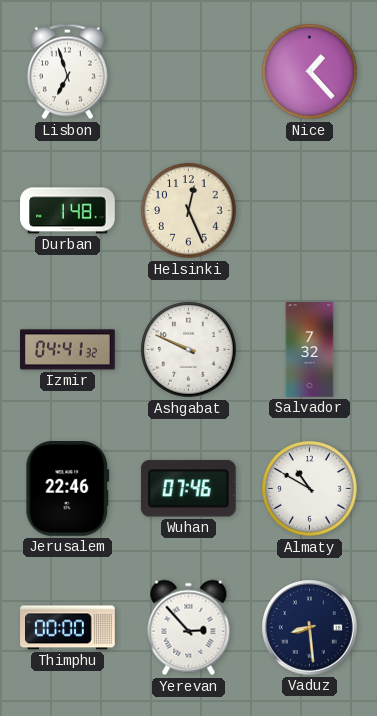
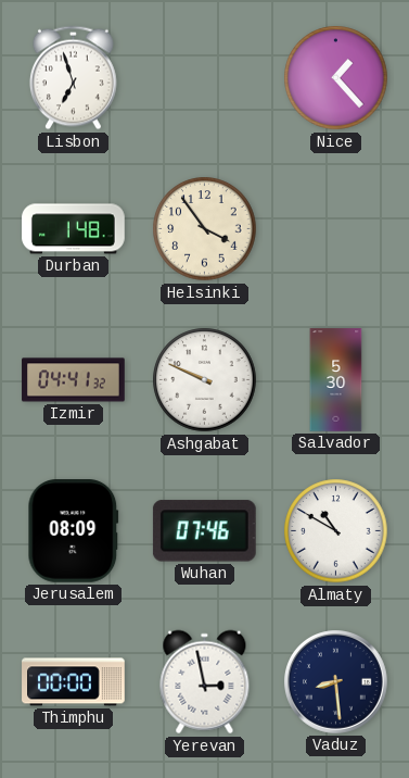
Helsinki: 12:26 -> 3:54
Salvador: 7:32 -> 5:30
Jerusalem: 22:46 -> 08:09
Yerevan: 2:53 -> 2:58
